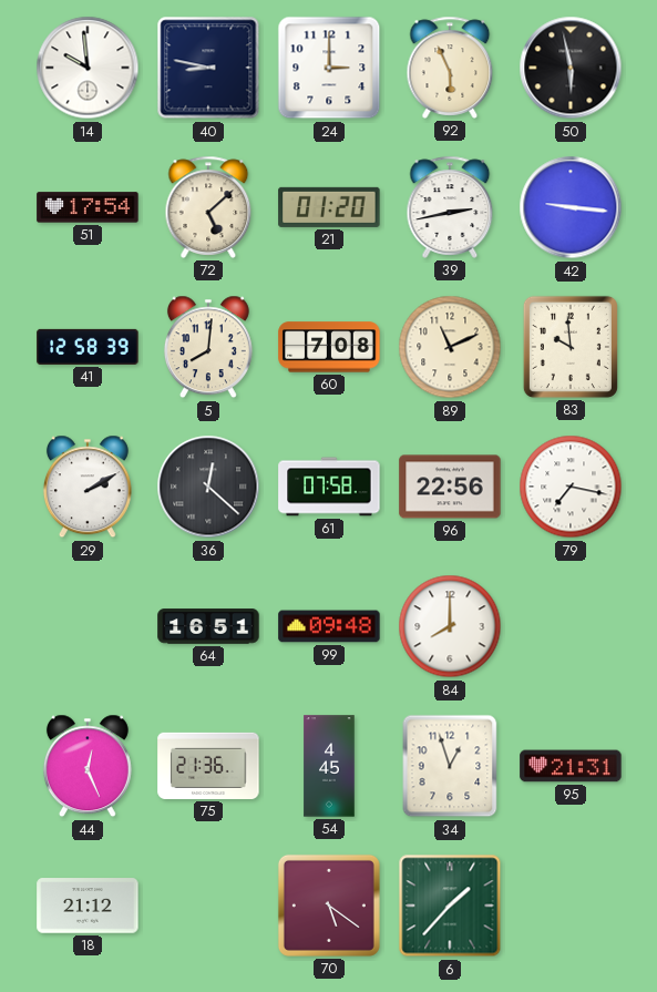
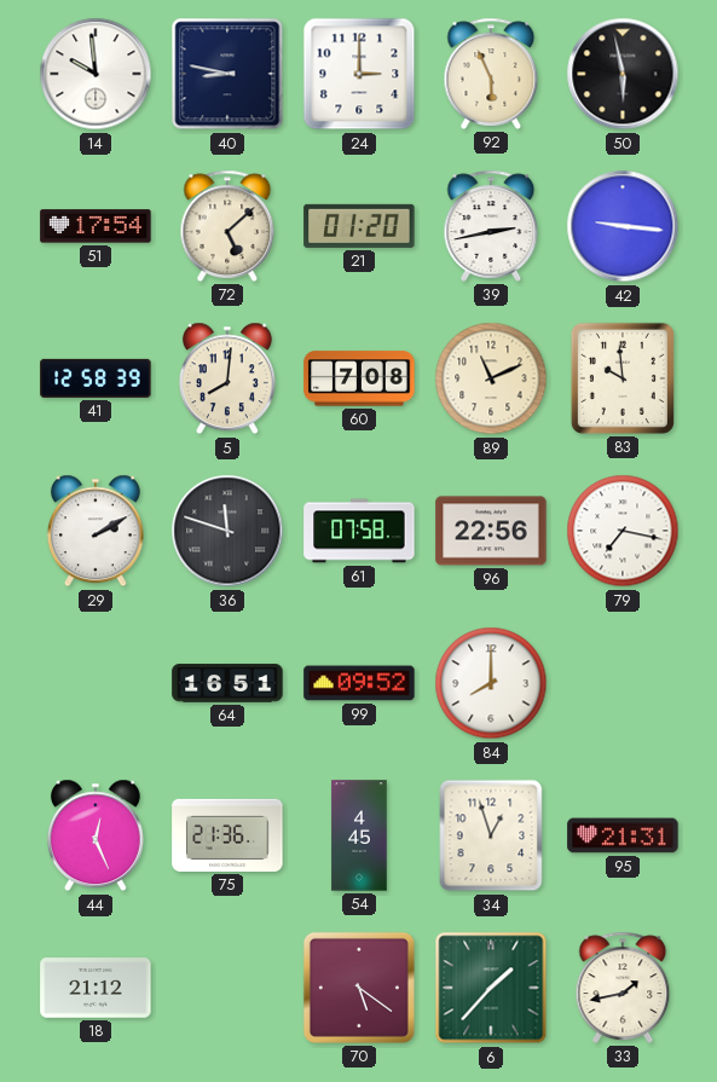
36: 12:22 -> 11:48
99: 09:48 -> 09:52
33: none -> 1:43
